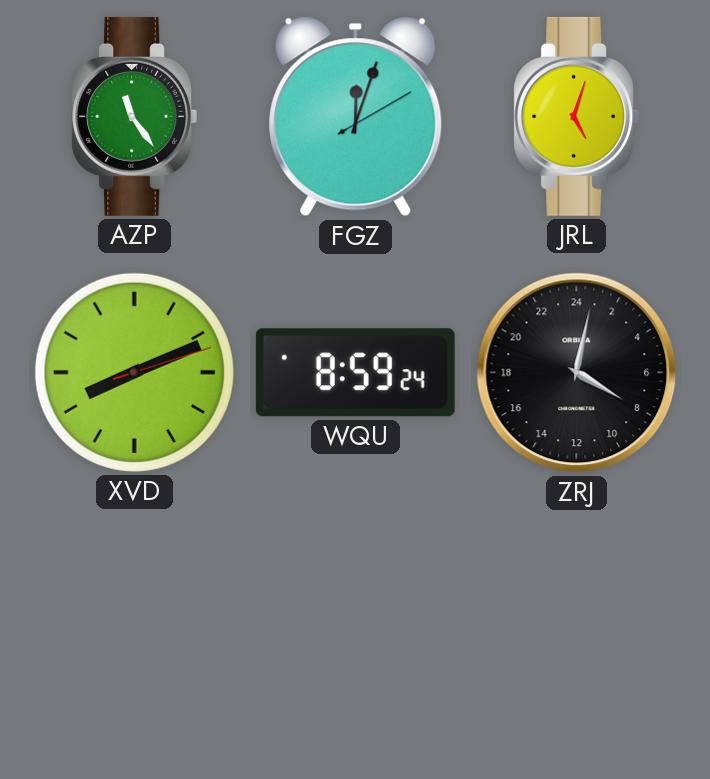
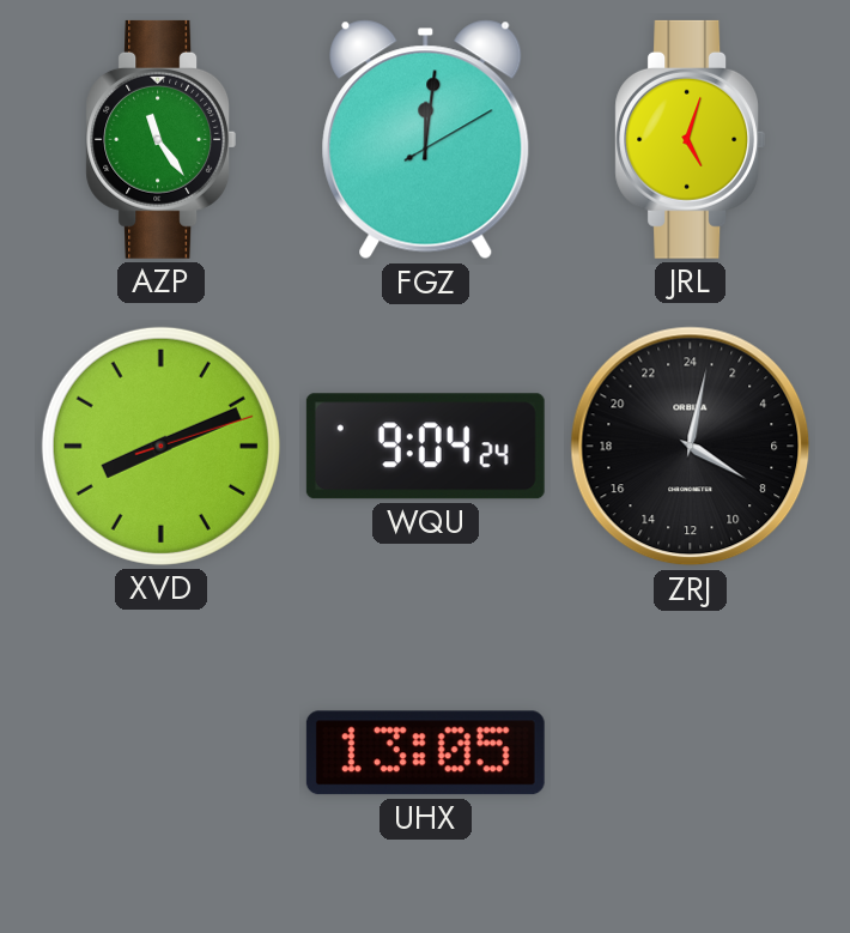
FGZ: 12:03 -> 12:01
WQU: 8:59 -> 9:04
UHX: none -> 13:05
